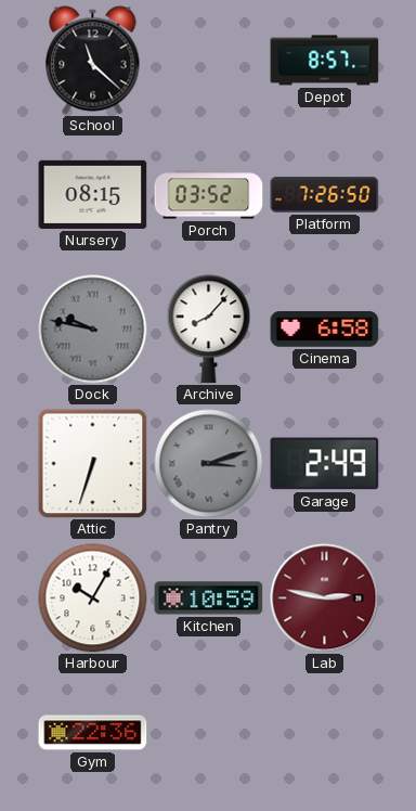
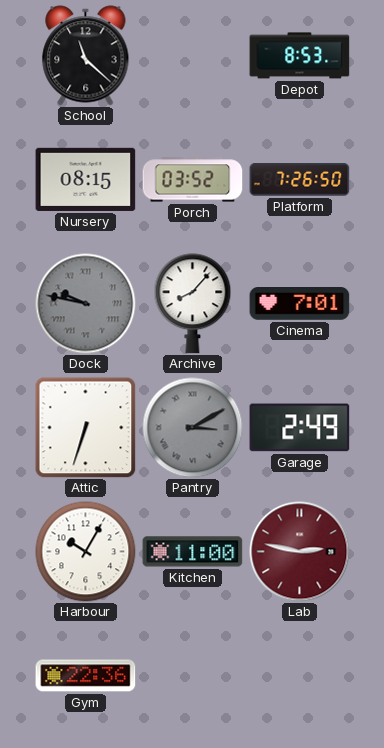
Depot: 8:57 -> 8:53
Cinema: 6:58 -> 7:01
Pantry: 3:12 -> 3:10
Kitchen: 10:59 -> 11:00
